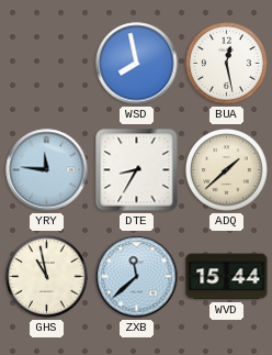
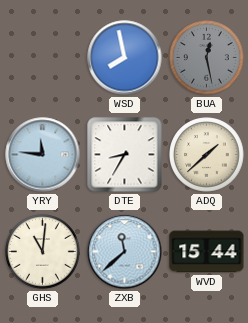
BUA dial: white -> grey
GHS: 10:58 -> 11:01
